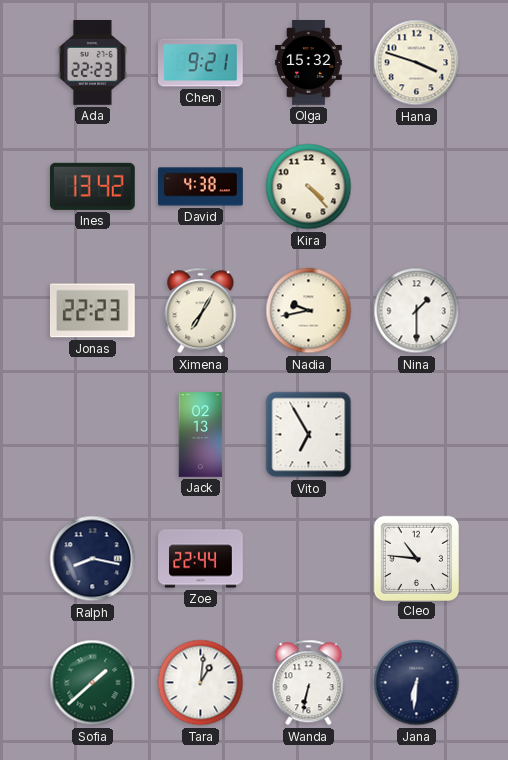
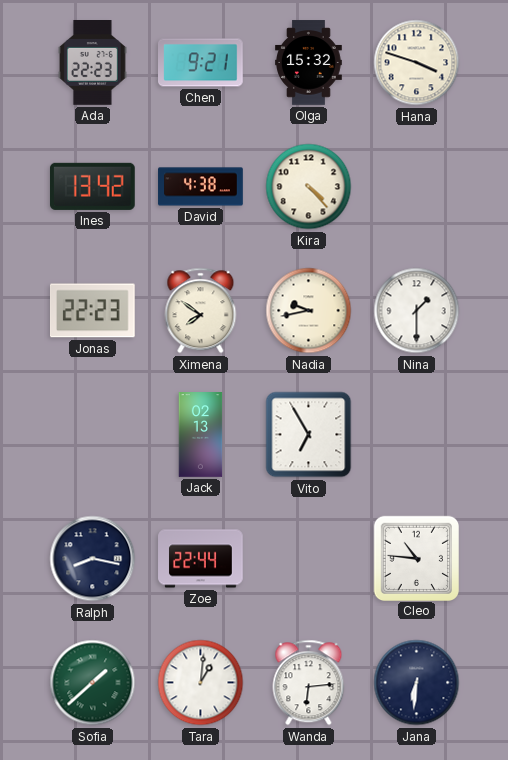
Ximena: 7:05 -> 7:51
Wanda: 6:32 -> 6:14
